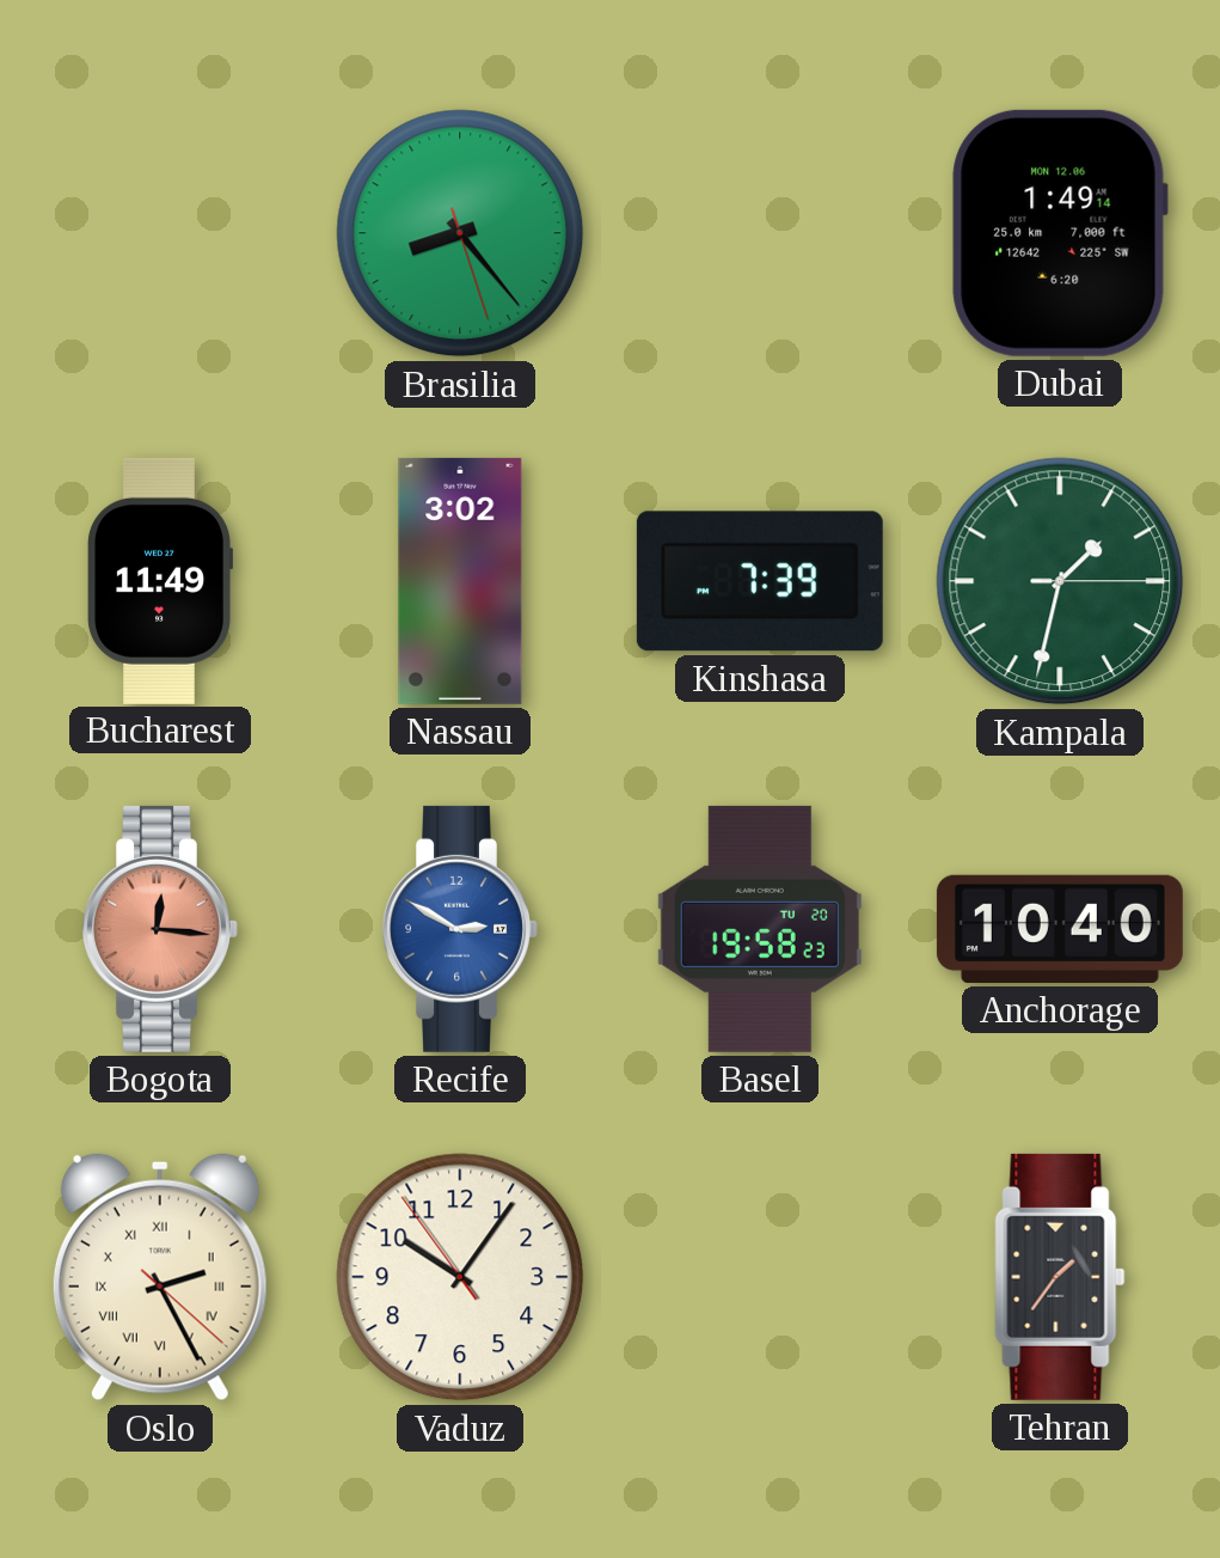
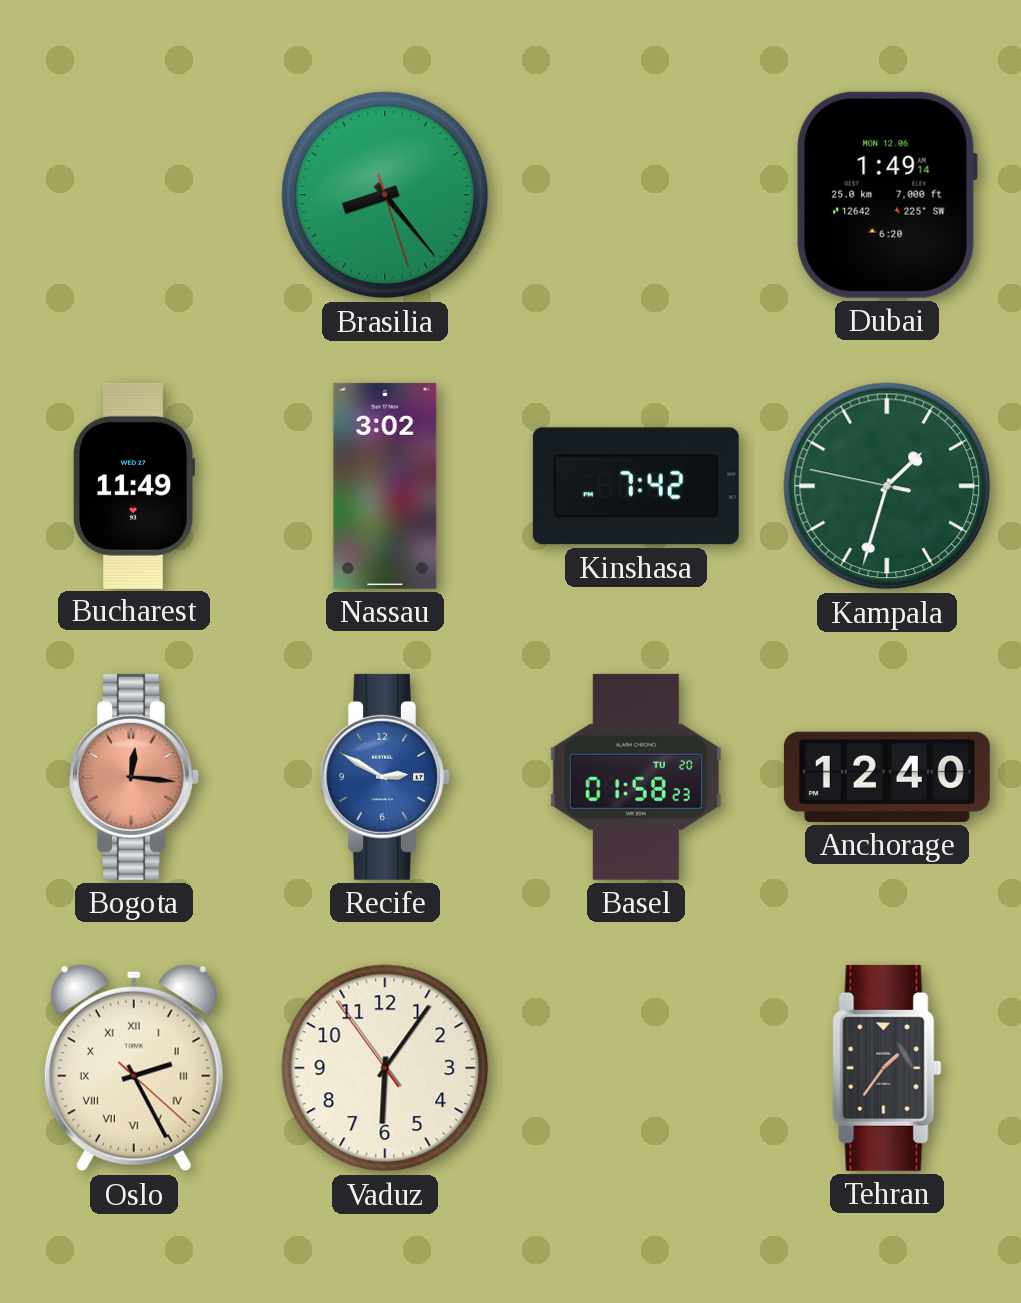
Kinshasa: 7:39 -> 7:42
Kampala: 1:32:15 -> 1:32:47
Basel: 19:58 -> 01:58
Anchorage: 10:40 -> 12:40
Vaduz: 10:05 -> 6:05
